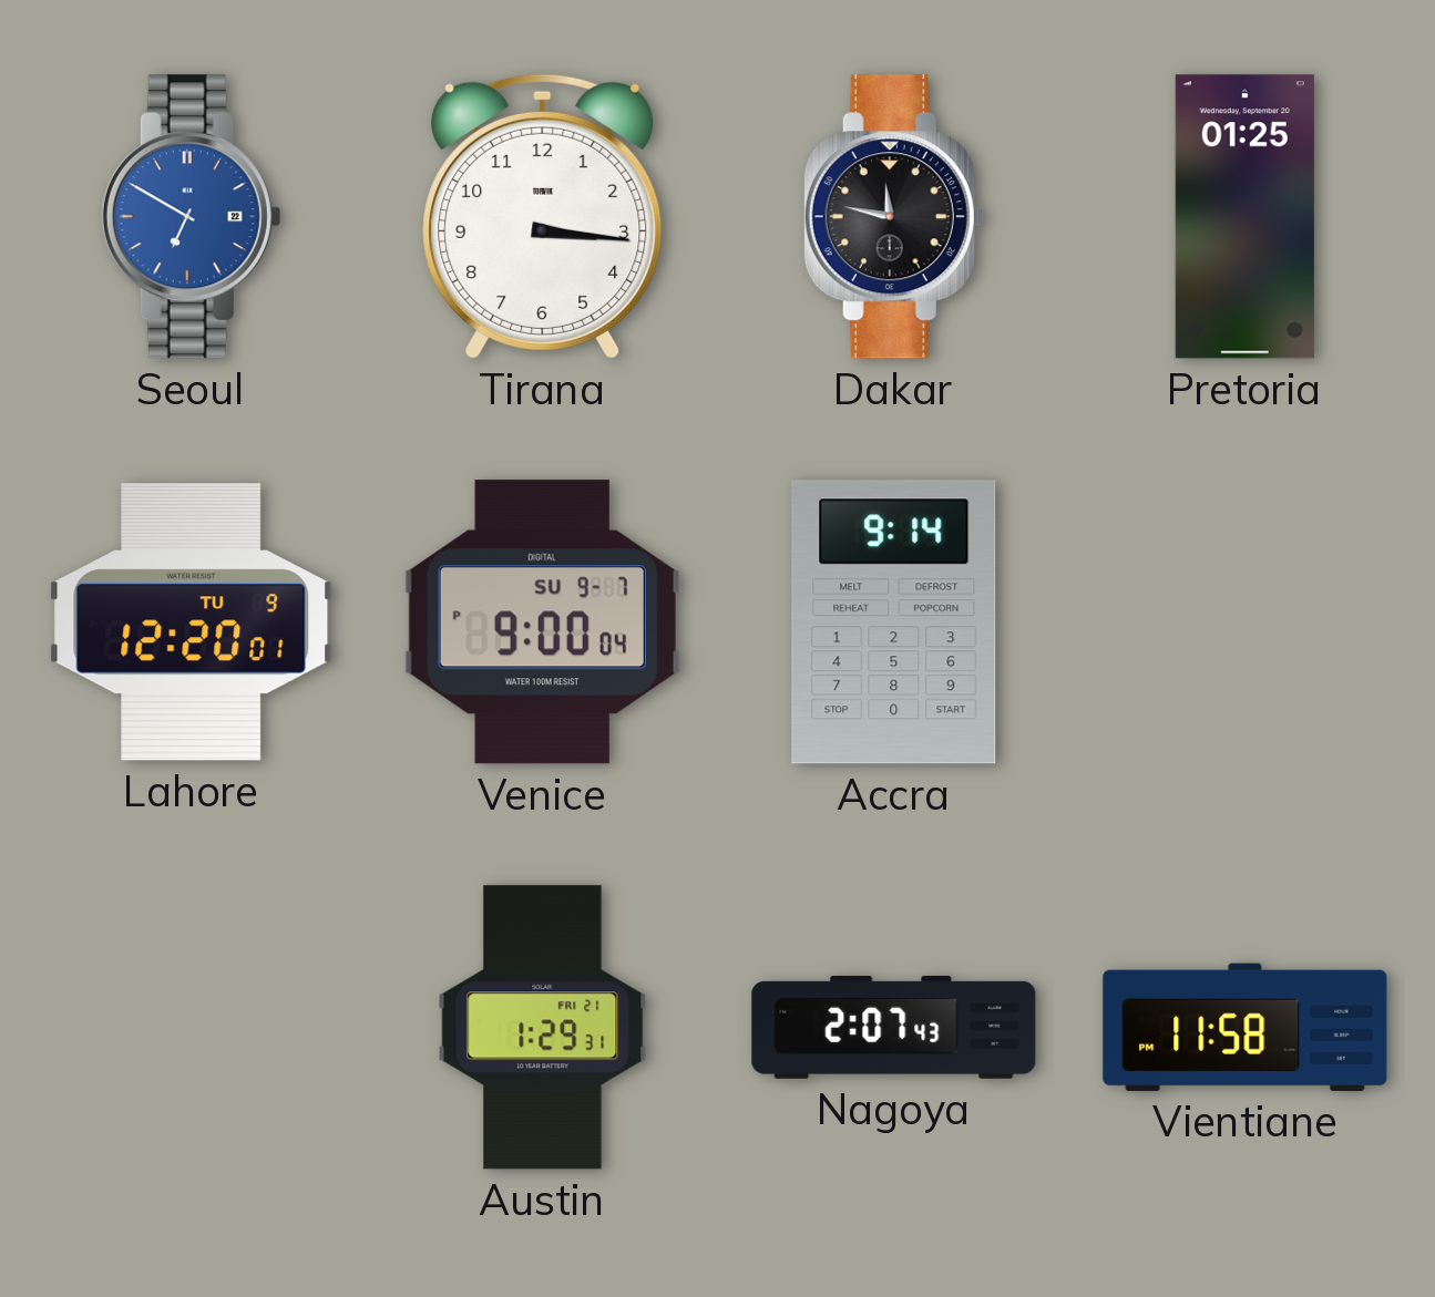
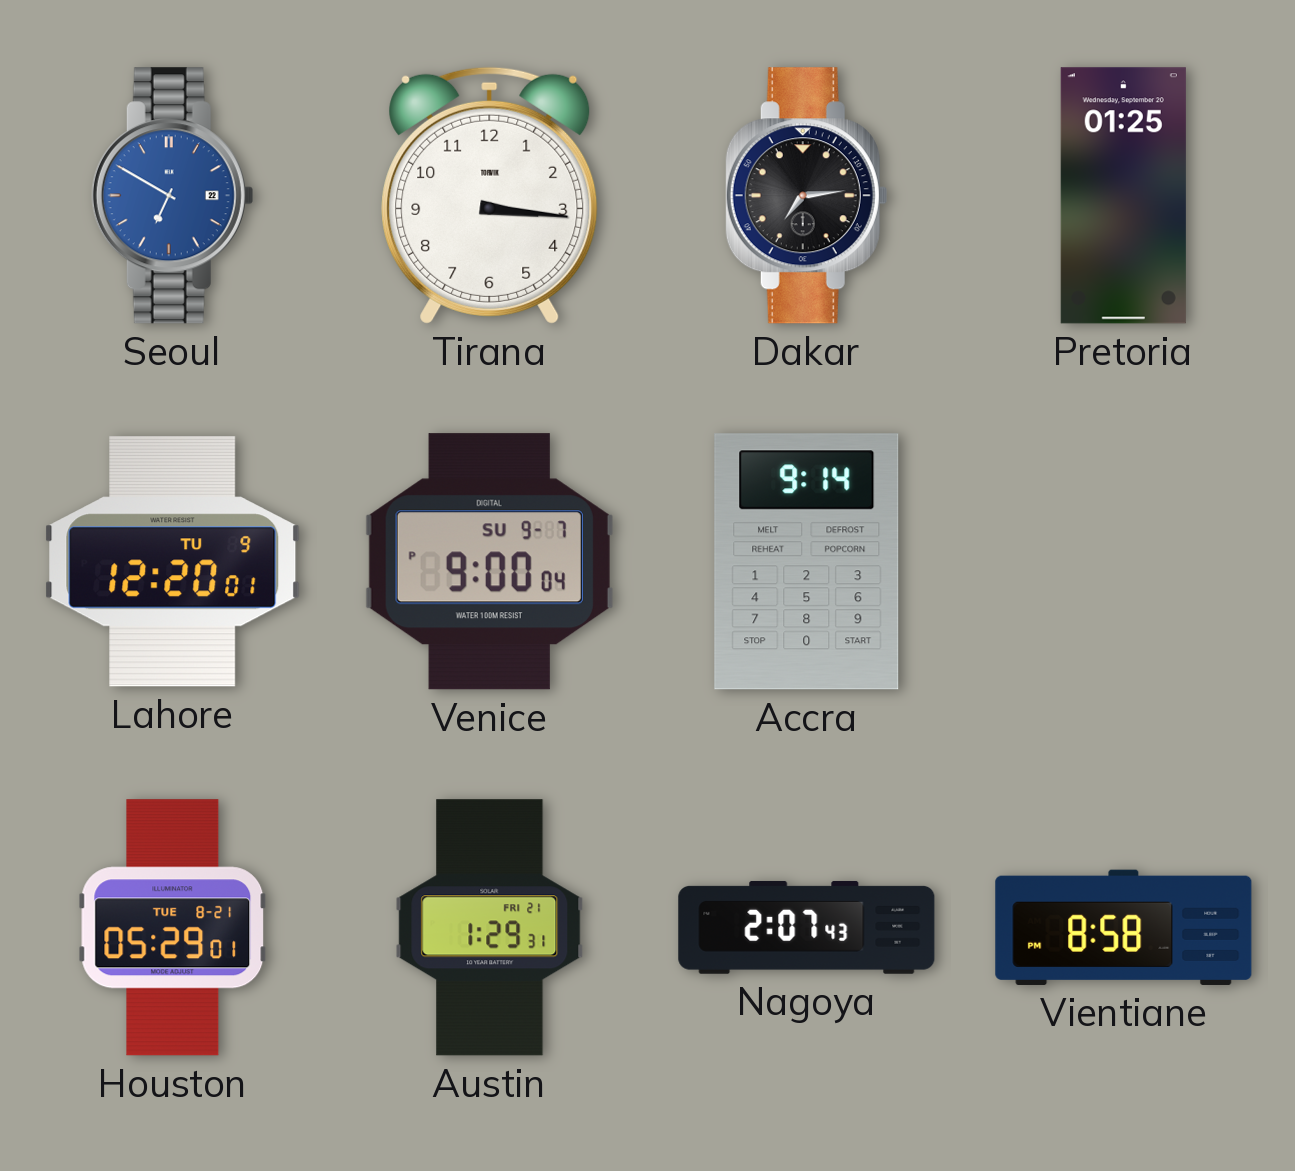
Dakar: 11:47 -> 7:14
Houston: none -> 05:29
Vientiane: 11:58 -> 8:58
